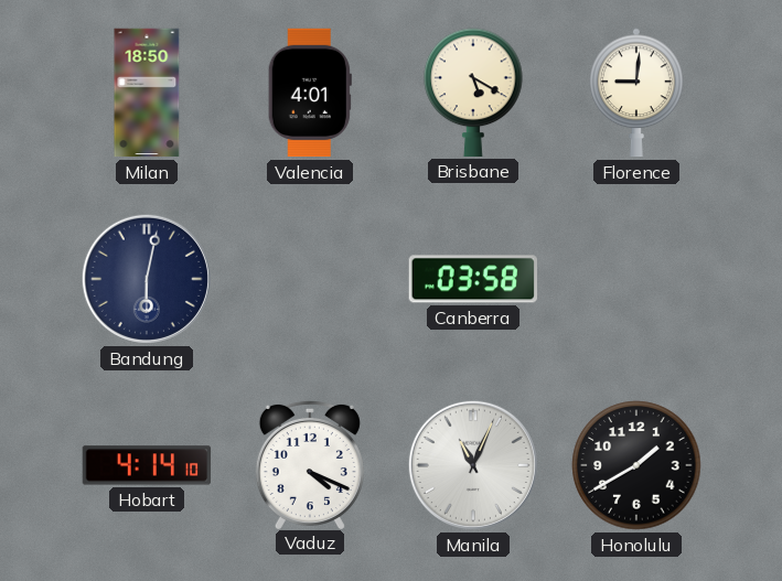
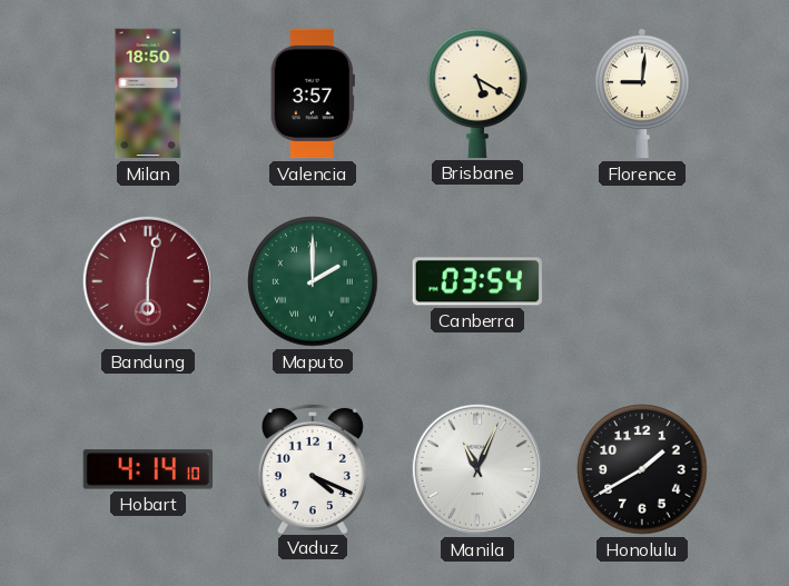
Valencia: 4:01 -> 3:57
Bandung dial: navy -> burgundy
Maputo: none -> 2:00
Canberra: 03:58 -> 03:54
